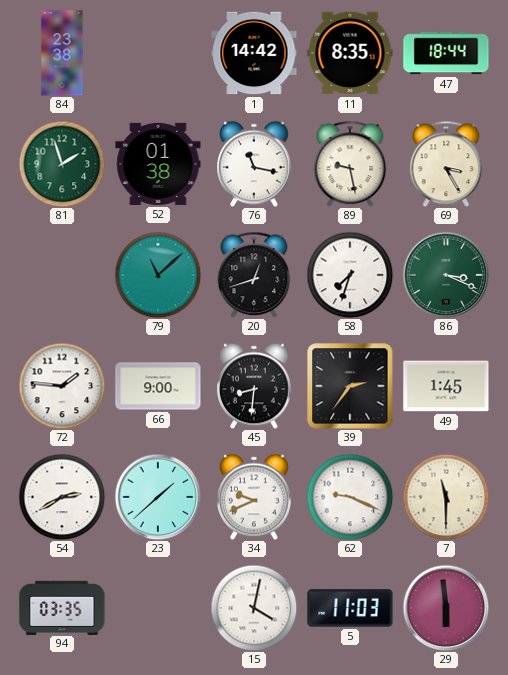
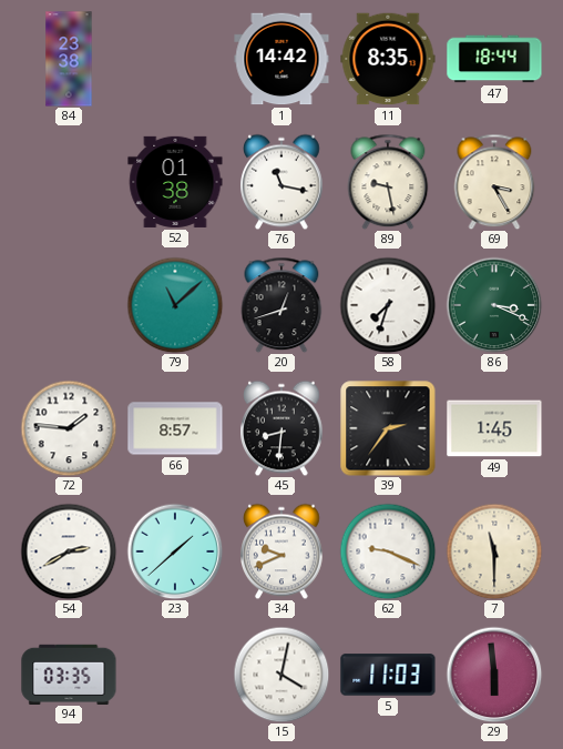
81: 1:57 -> none
66: 9:00 -> 8:57
